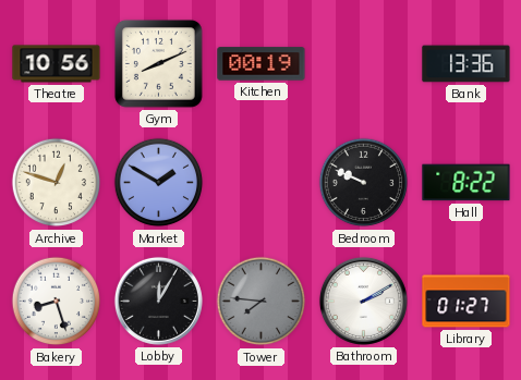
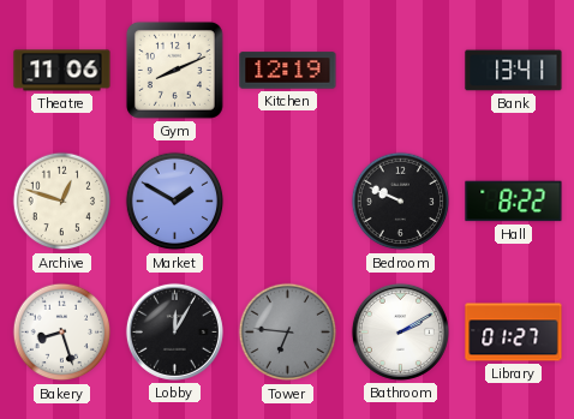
Theatre: 10:56 -> 11:06
Kitchen: 00:19 -> 12:19
Bank: 13:36 -> 13:41
Tower: 7:46 -> 6:46
